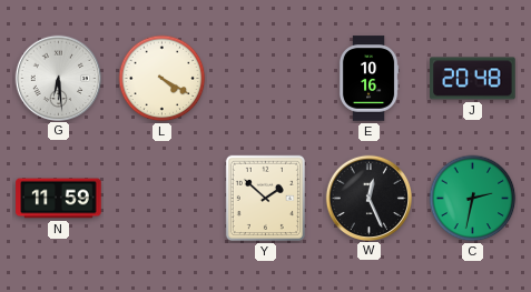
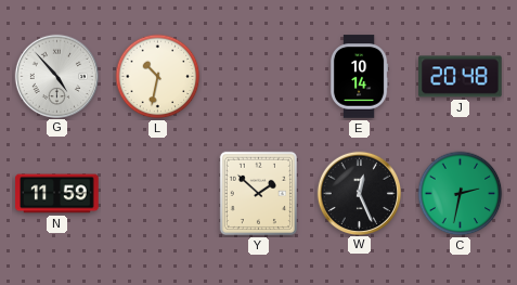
G: 6:29 -> 4:53
L: 4:20 -> 10:32
E: 10:16 -> 10:14
